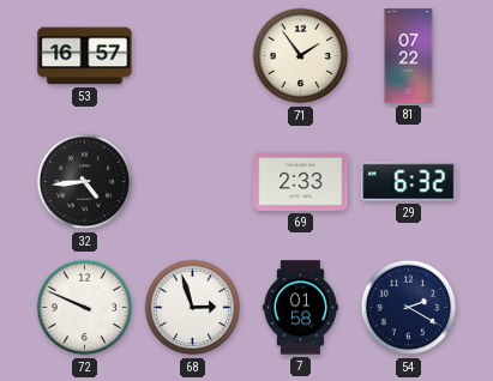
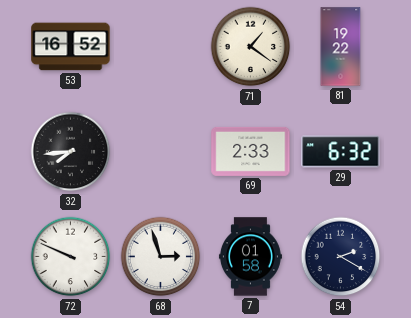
53: 16:57 -> 16:52
71: 1:54 -> 1:21
81: 07:22 -> 19:22
32: 4:44 -> 7:44
